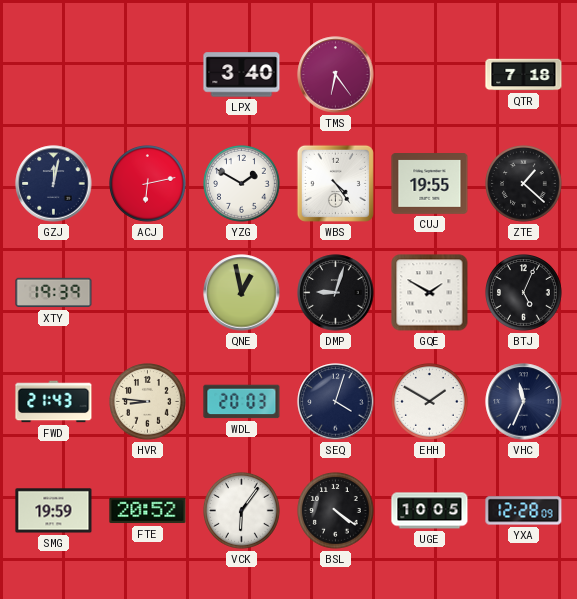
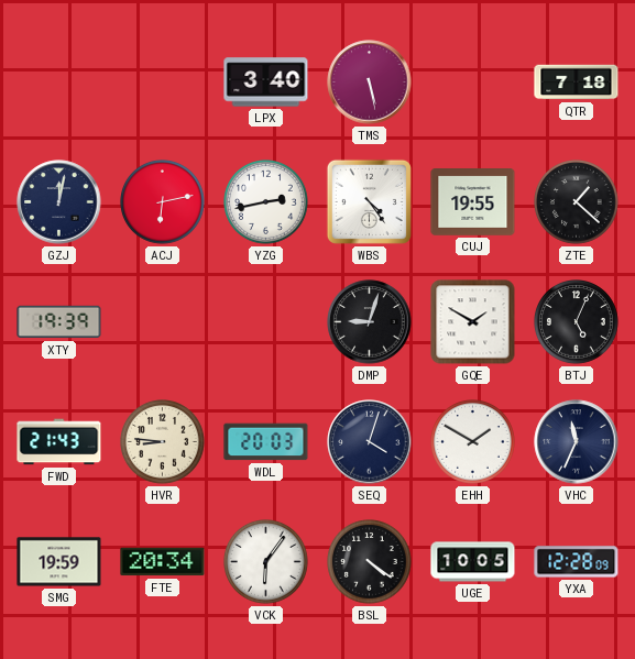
TMS: 6:24 -> 5:28
YZG: 1:50 -> 2:43
QNE: 12:58 -> none
FTE: 20:52 -> 20:34
